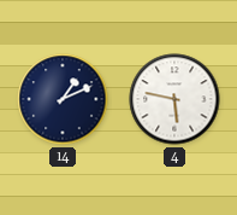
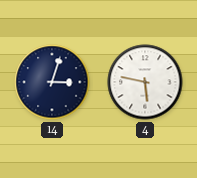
14: 1:11 -> 3:03
